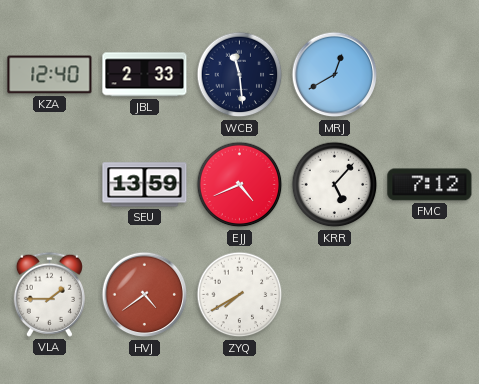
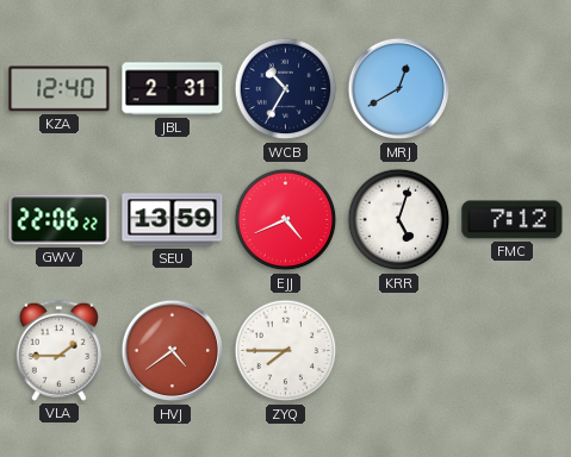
JBL: 2:33 -> 2:31
WCB: 11:29 -> 10:35
GWV: none -> 22:06
KRR: 5:07 -> 5:03
ZYQ: 7:40 -> 7:45
